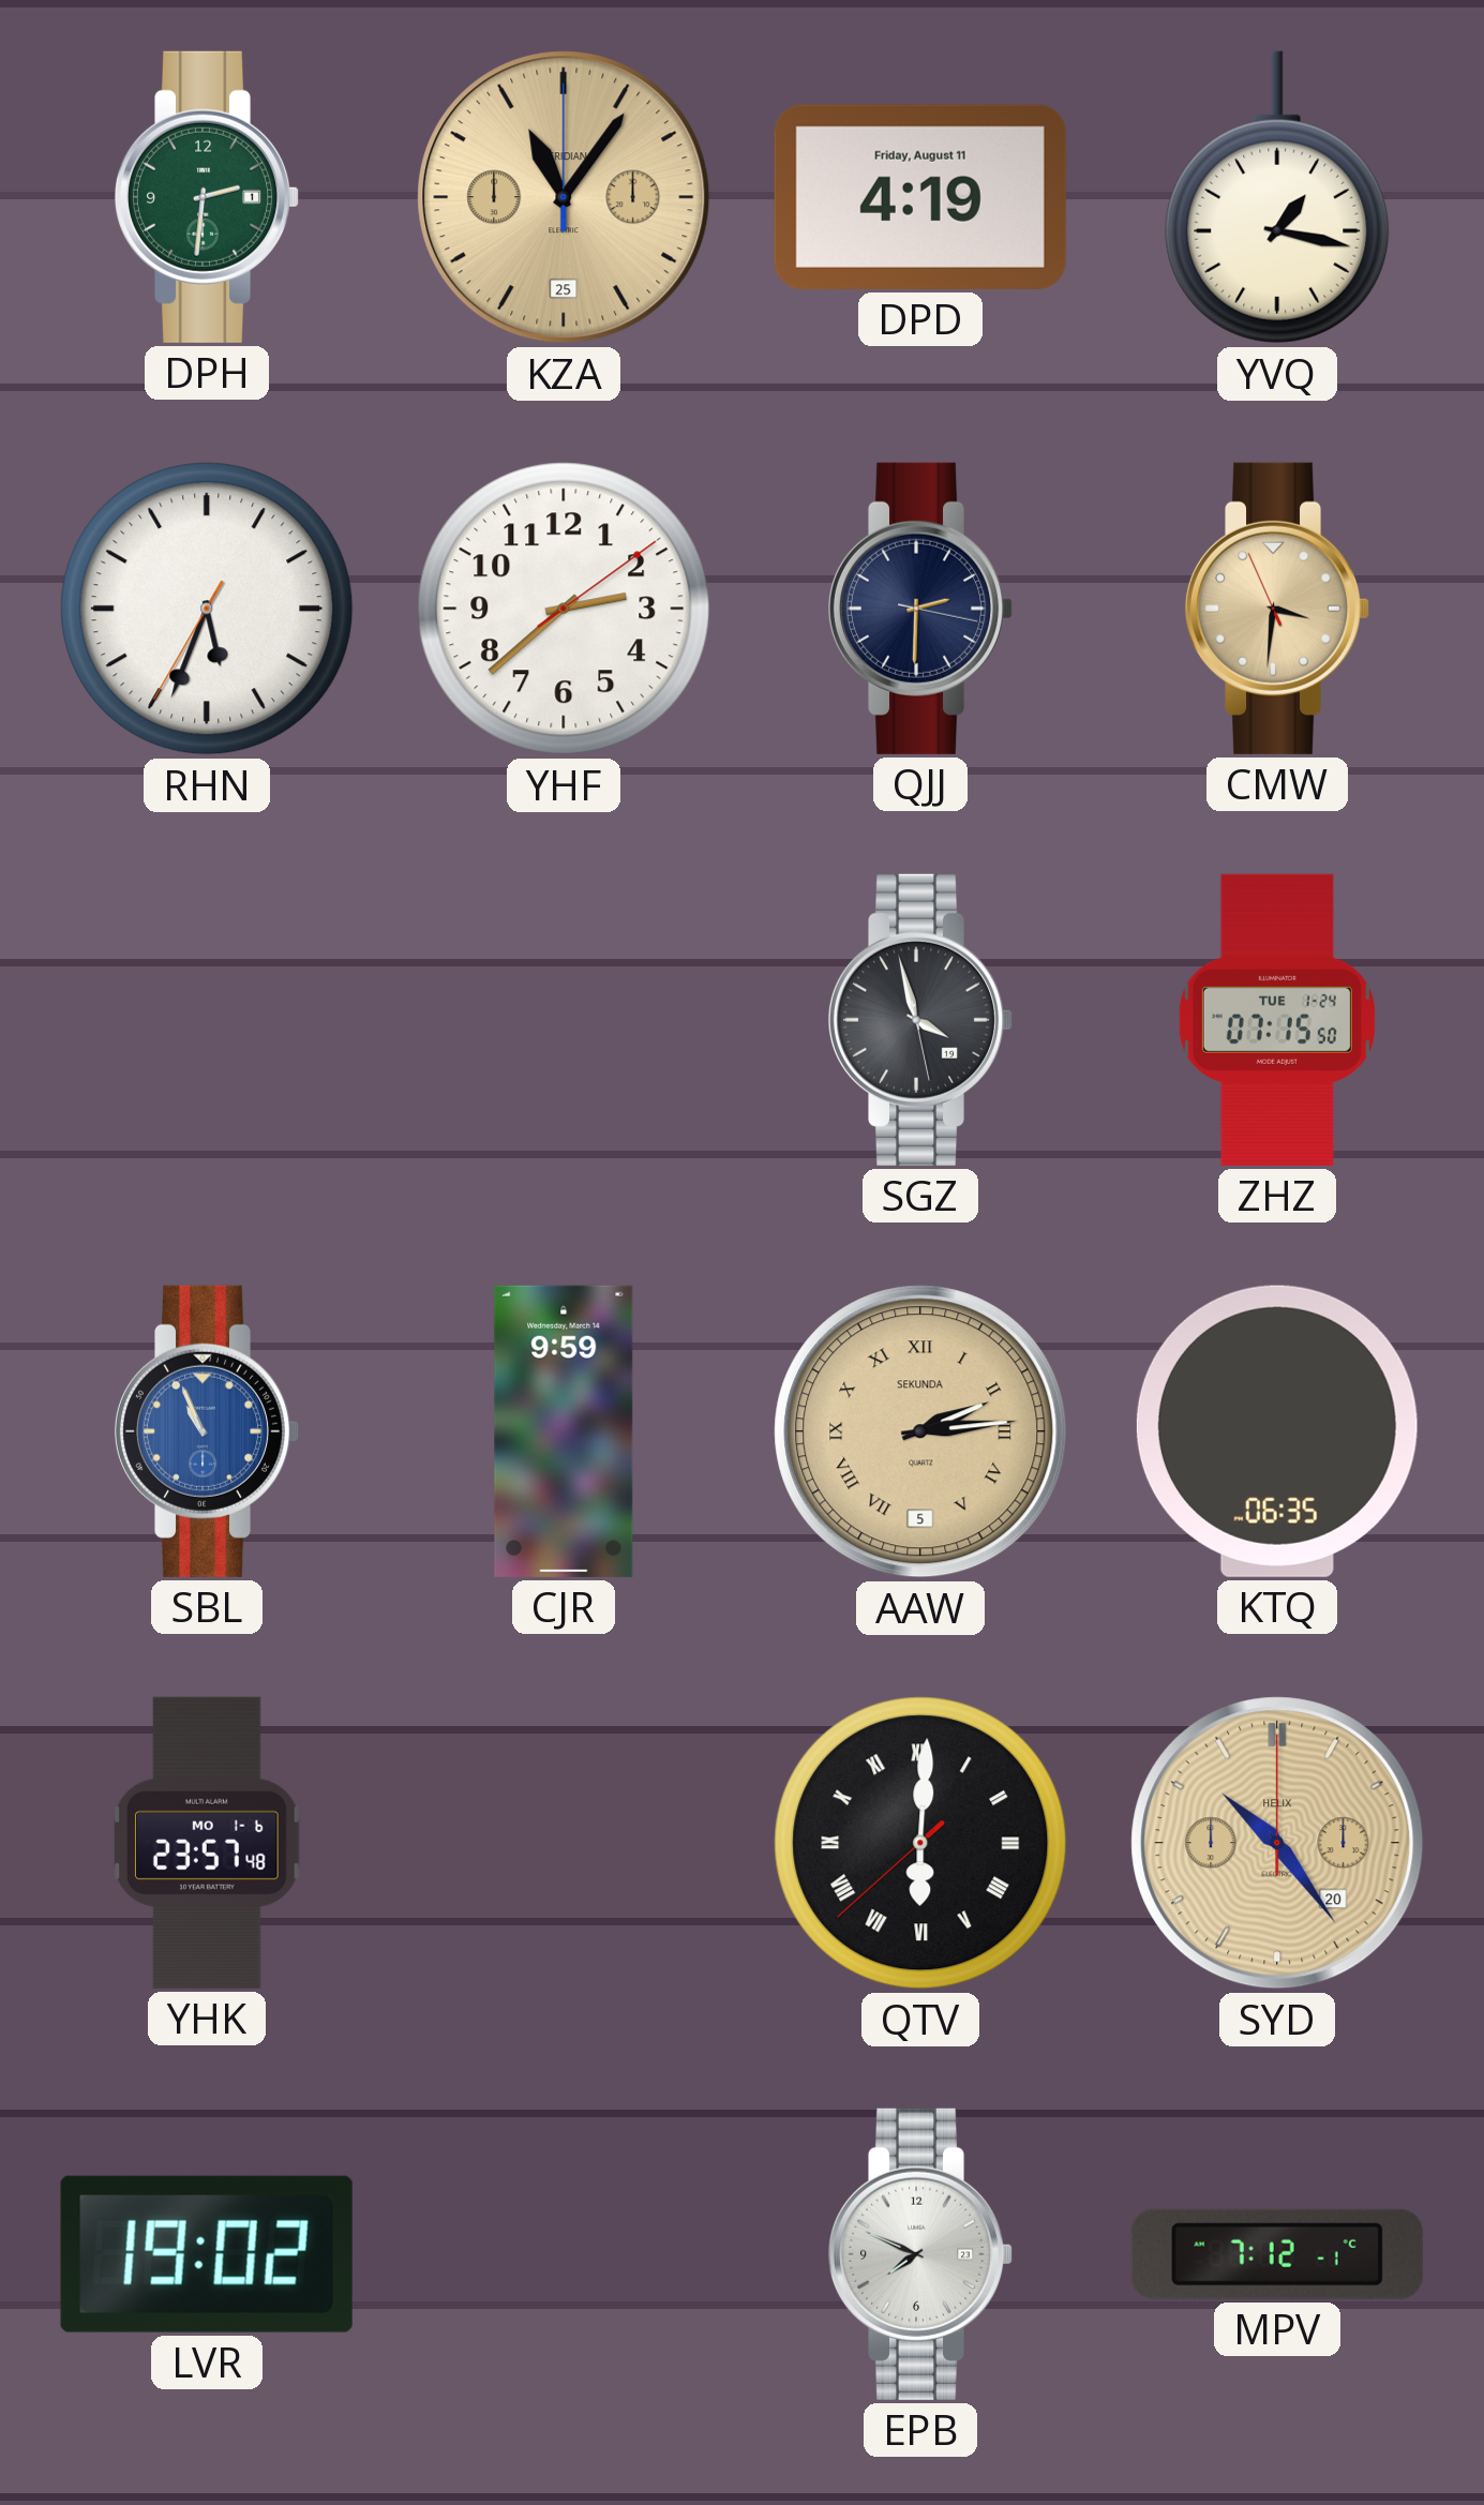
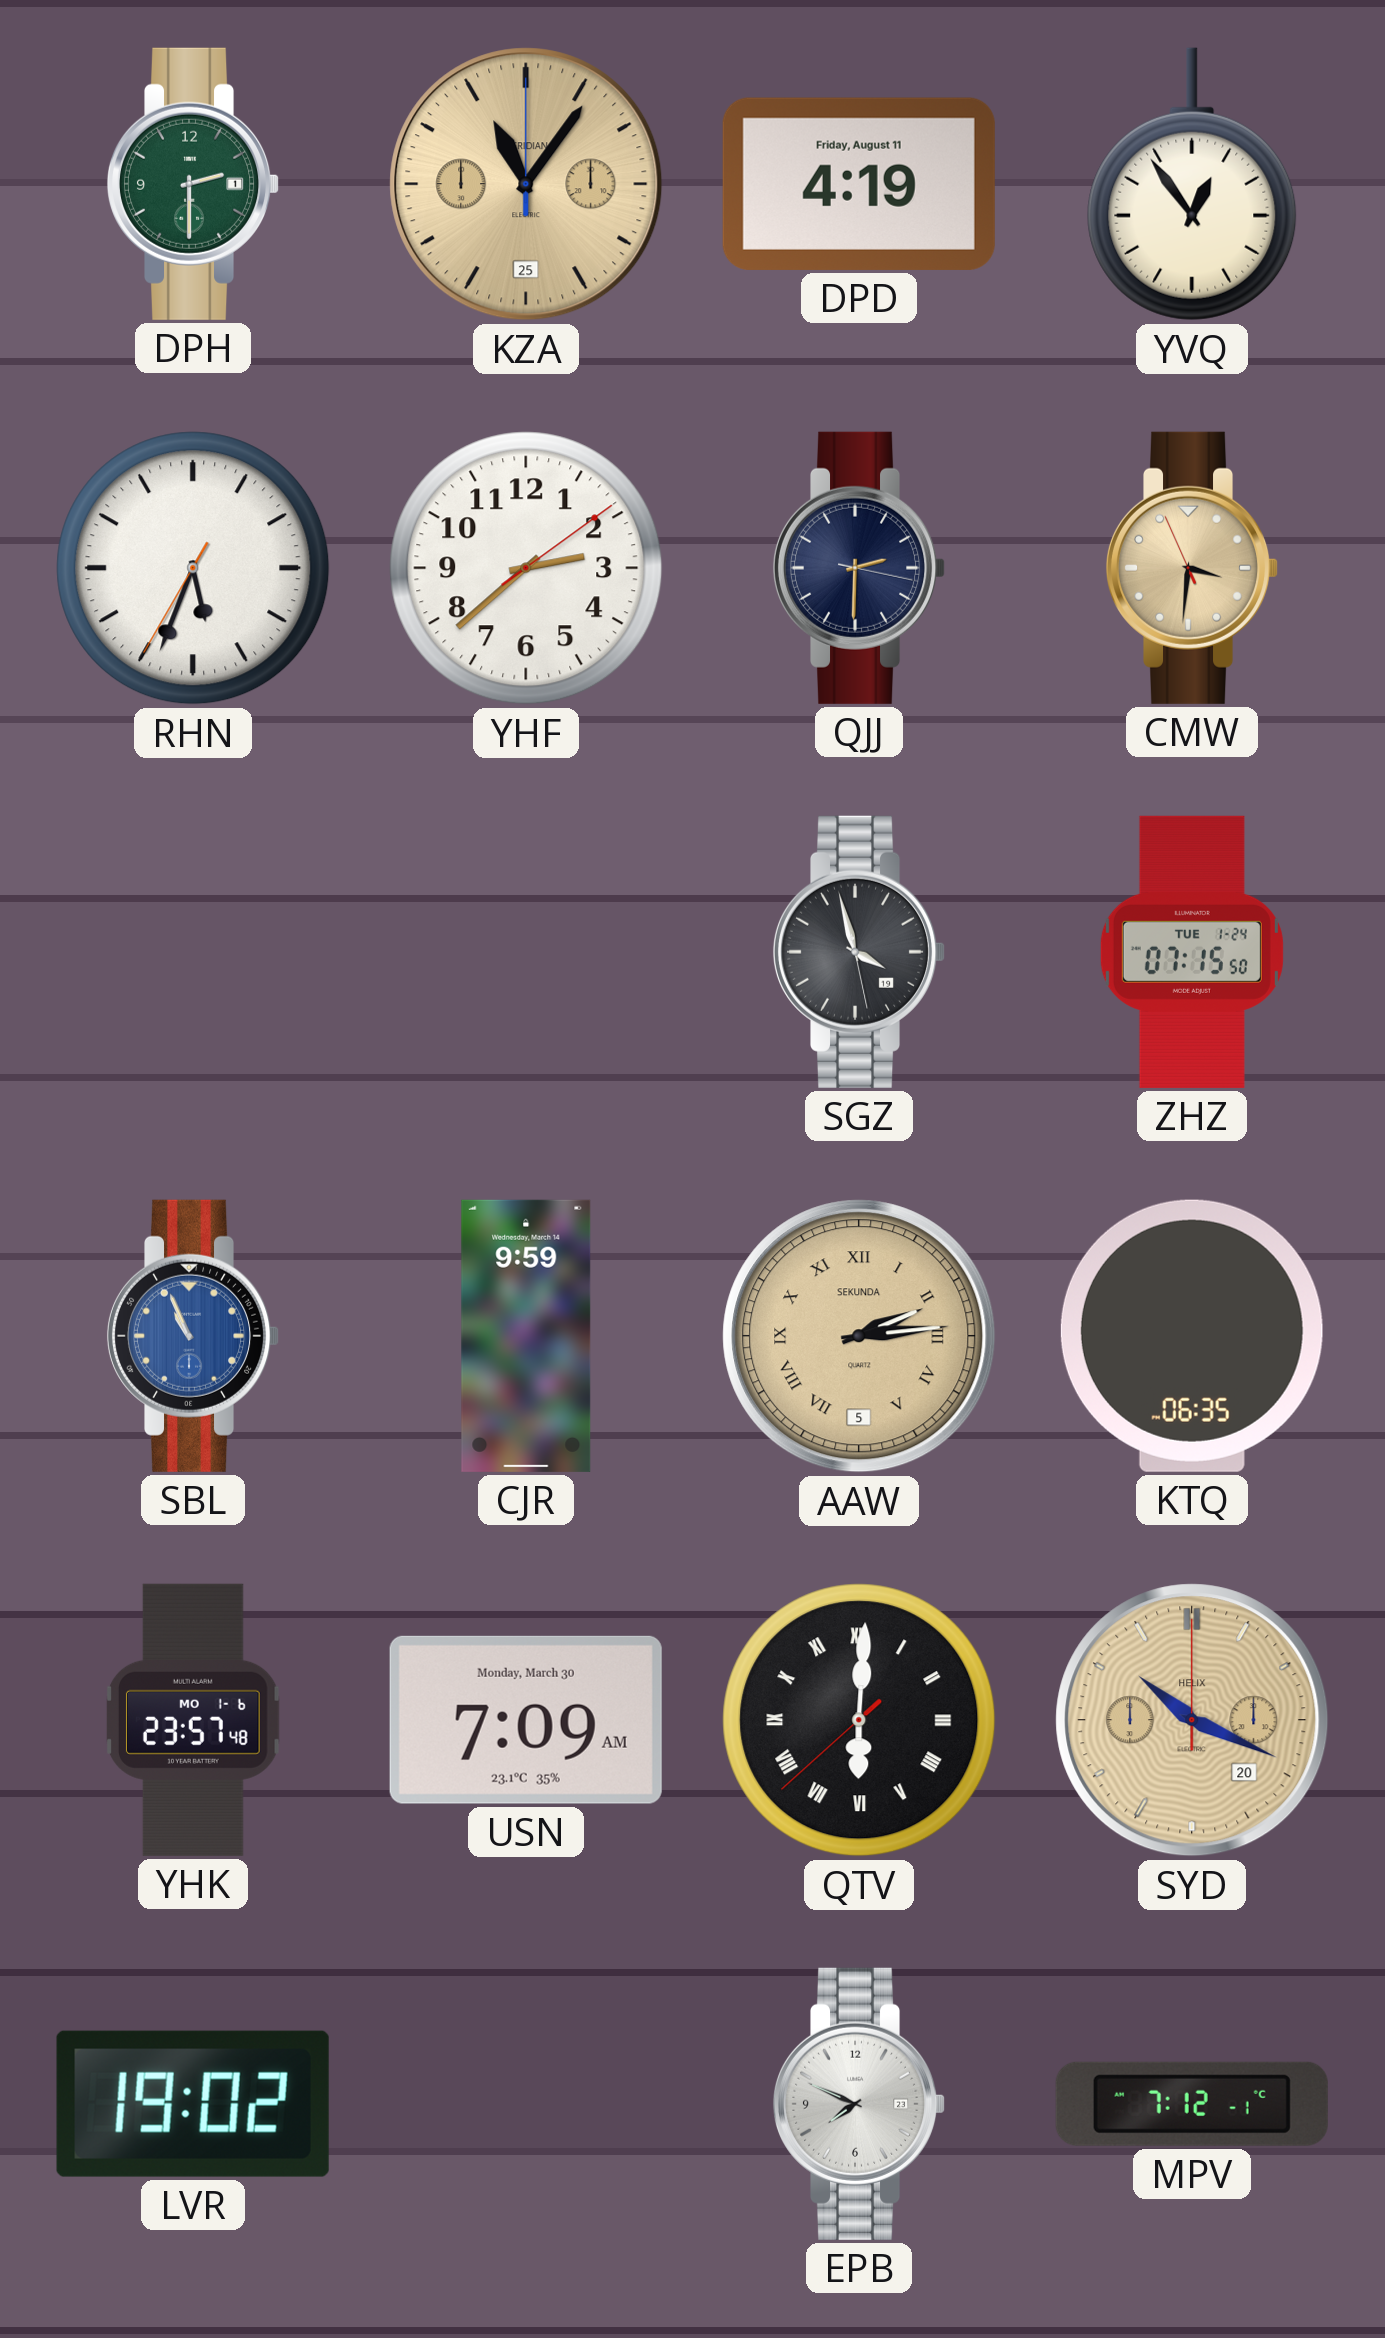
DPH: 2:31 -> 2:30
YVQ: 1:17 -> 12:54
USN: none -> 7:09
SYD: 10:24 -> 10:19
